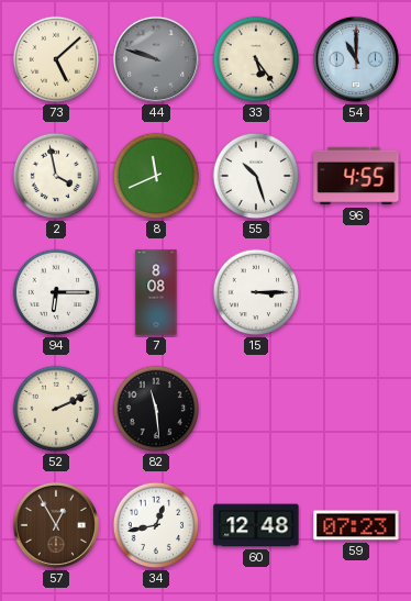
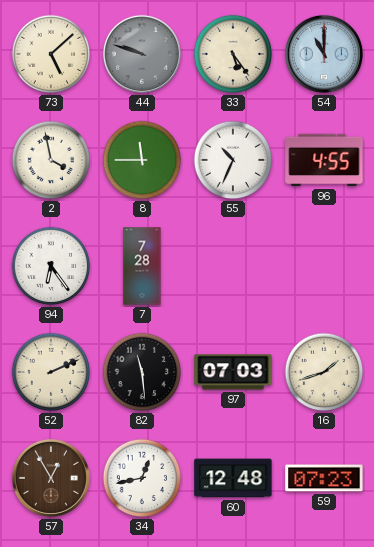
8: 11:41 -> 11:45
55: 10:27 -> 10:34
94: 6:15 -> 6:24
7: 8:08 -> 7:28
15: 3:15 -> none
97: none -> 07:03
16: none -> 1:42
